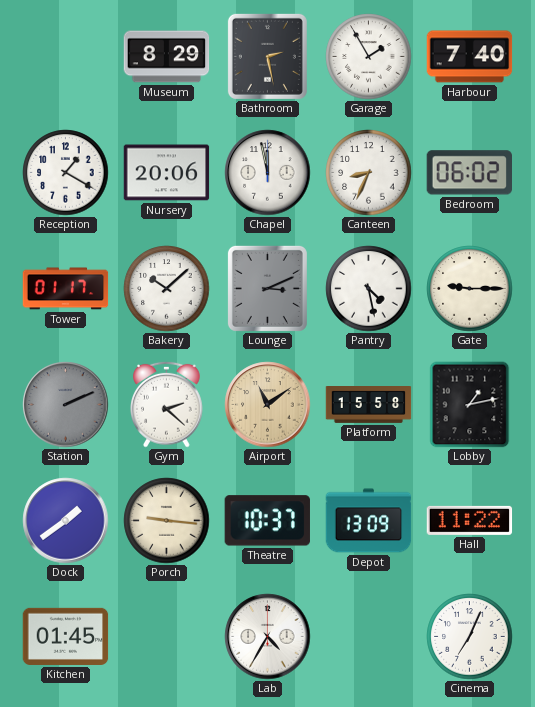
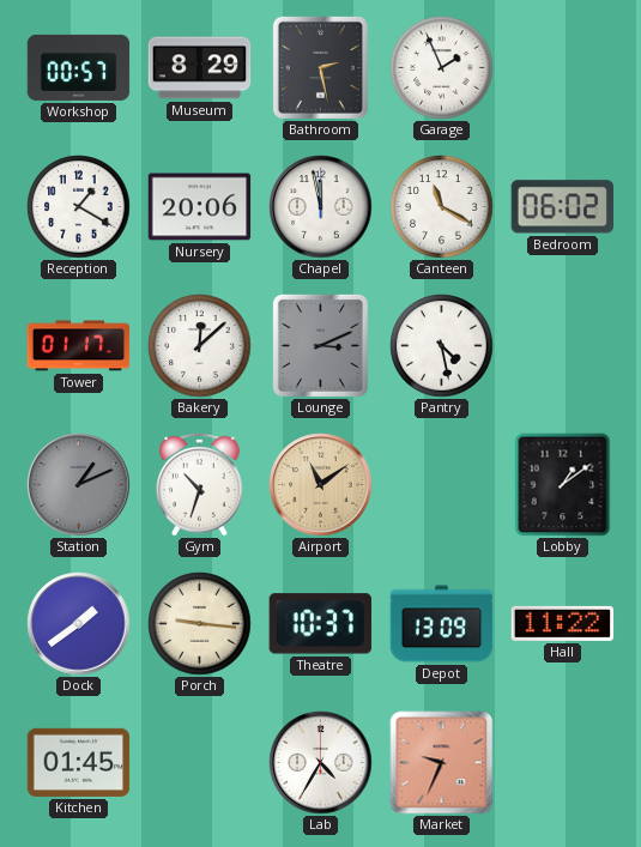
Workshop: none -> 00:57
Garage: 1:55 -> 1:56
Harbour: 7:40 -> none
Canteen: 8:34 -> 11:20
Bakery: 10:08 -> 12:08
Gate: 9:15 -> none
Station: 2:11 -> 1:11
Gym: 2:22 -> 10:33
Platform: 15:58 -> none
Lobby: 1:13 -> 1:09
Market: none -> 9:34
Cinema: 7:04 -> none
